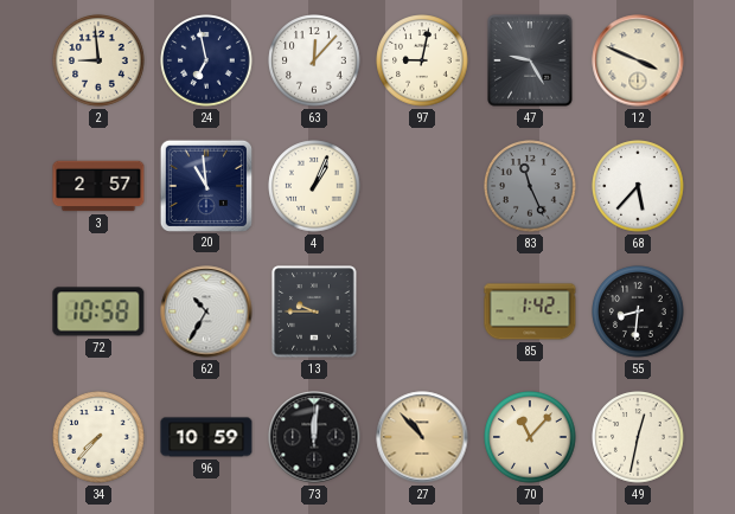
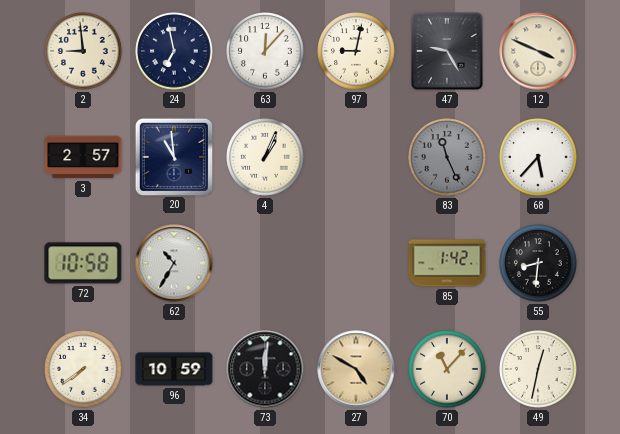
13: 9:45 -> none
34: 7:37 -> 7:39
27: 10:53 -> 4:50
